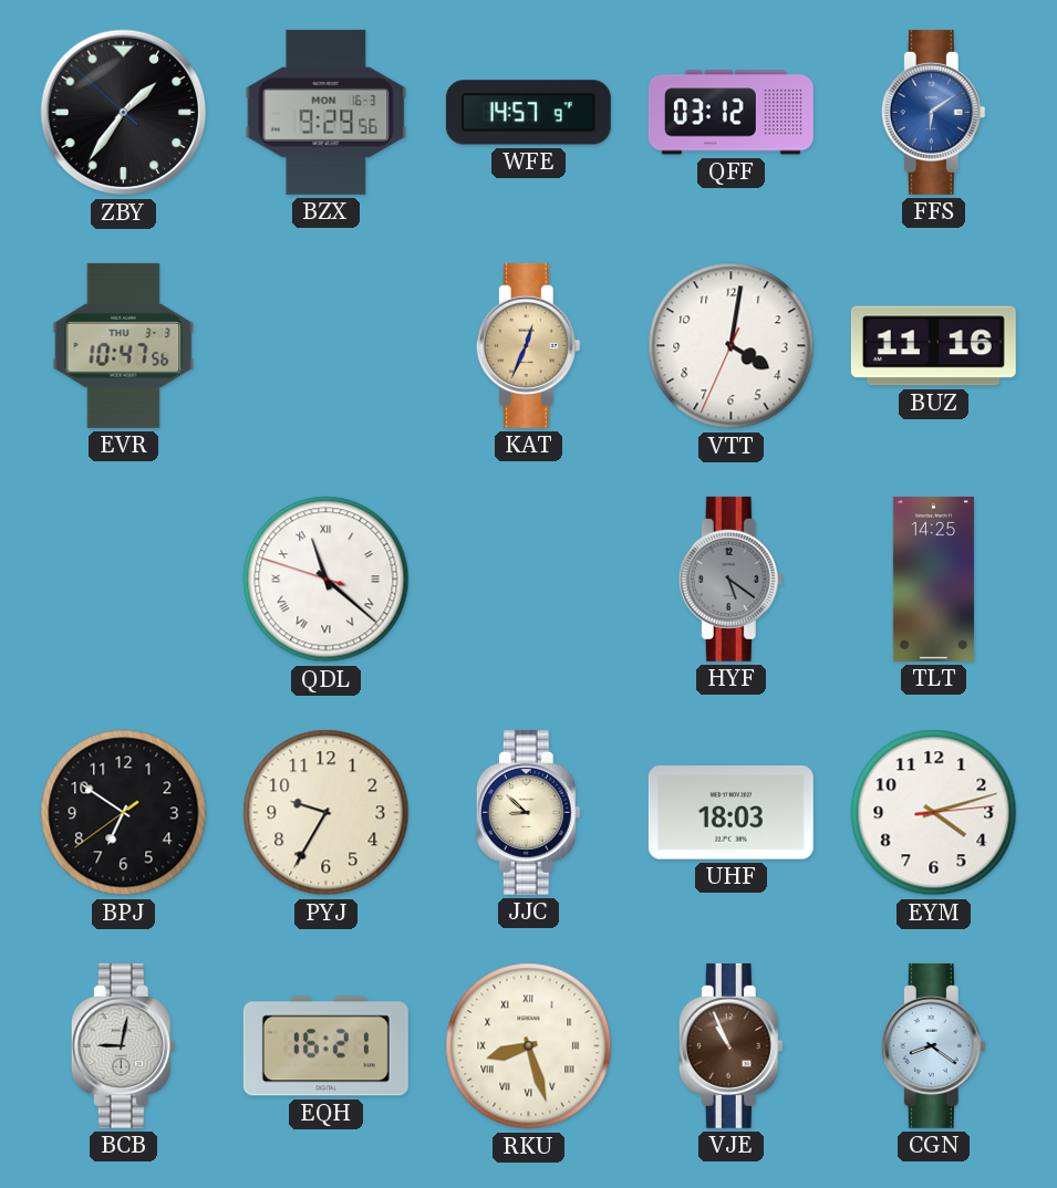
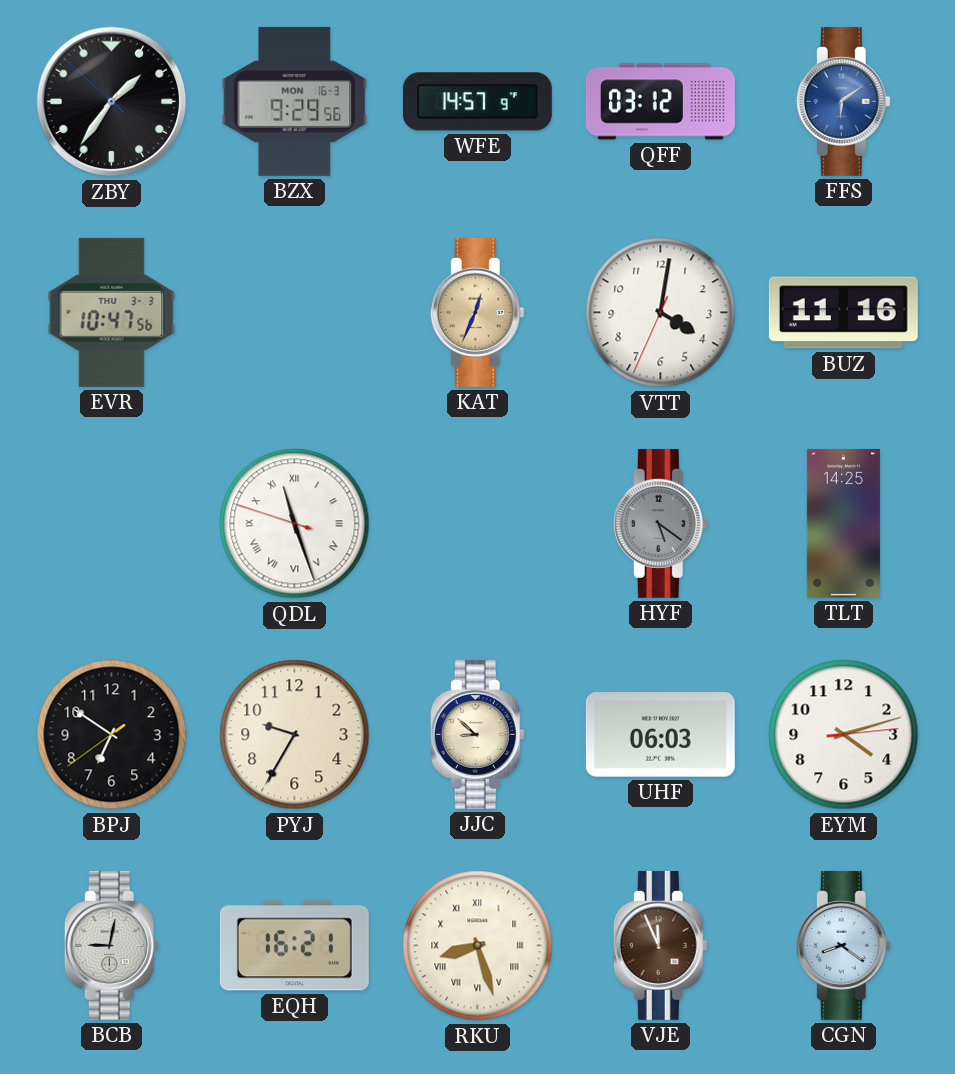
QDL: 11:21 -> 11:26
UHF: 18:03 -> 06:03
VJE: 10:56 -> 11:56
